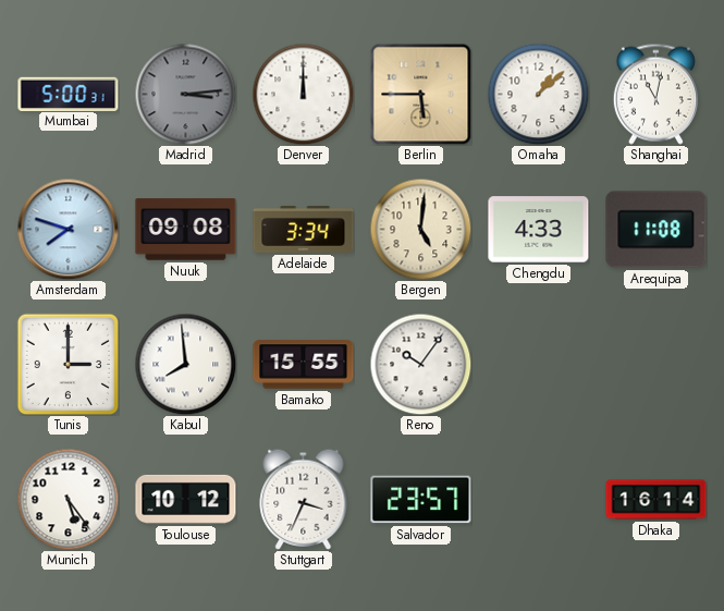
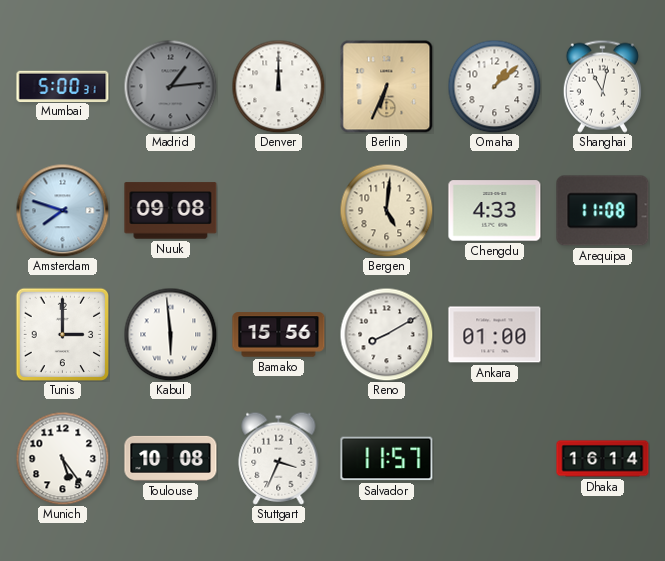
Madrid: 3:14 -> 1:14
Berlin: 5:45 -> 6:34
Adelaide: 3:34 -> none
Kabul: 7:59 -> 5:59
Bamako: 15:55 -> 15:56
Reno: 10:06 -> 8:10
Ankara: none -> 01:00
Toulouse: 10:12 -> 10:08
Salvador: 23:57 -> 11:57
